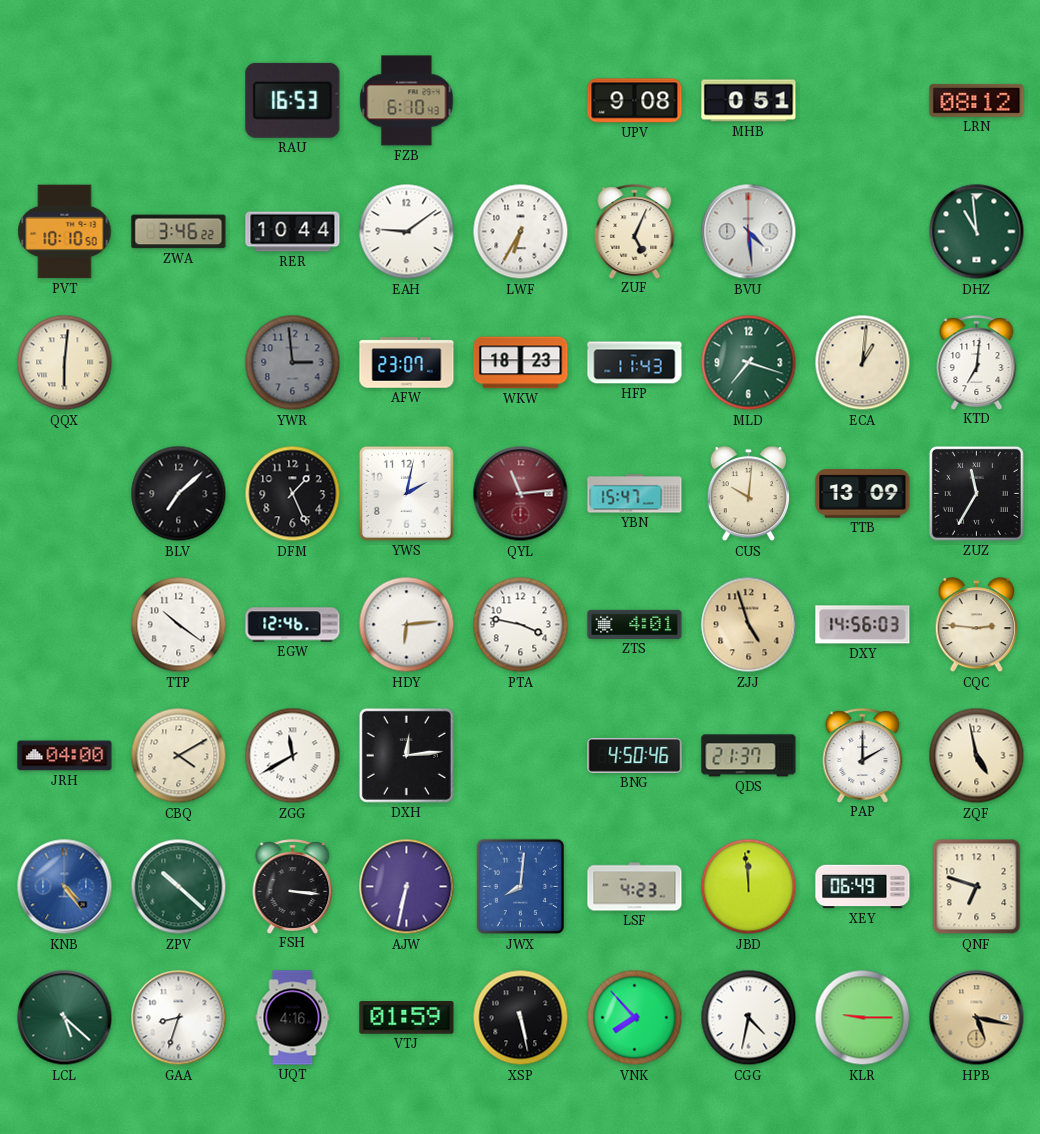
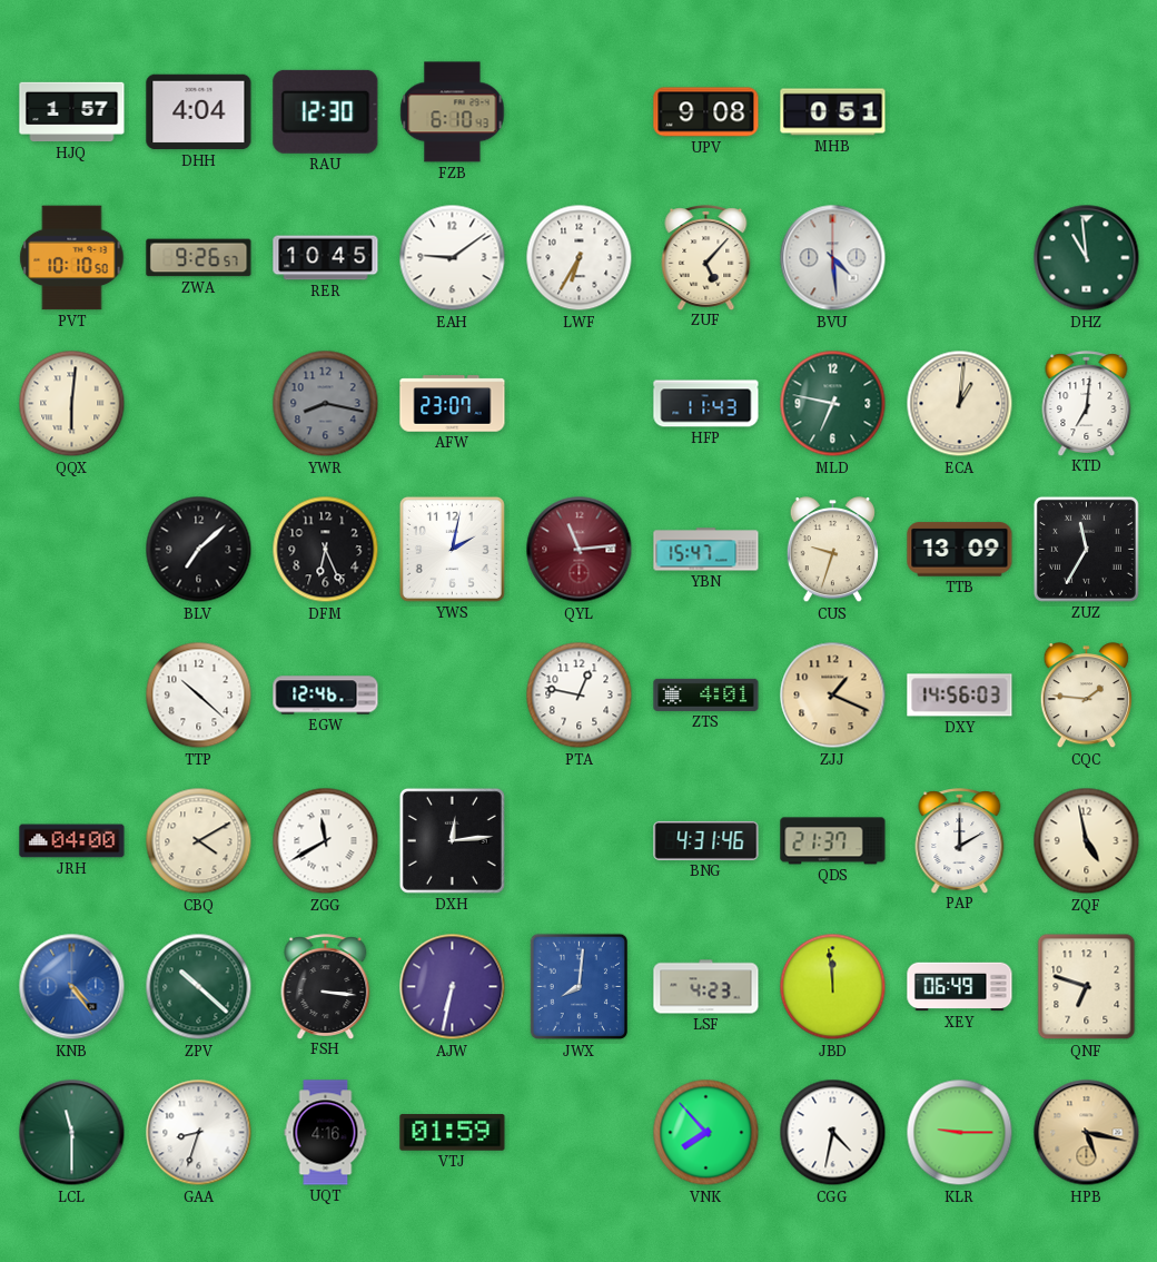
HJQ: none -> 1:57
DHH: none -> 4:04
RAU: 16:53 -> 12:30
LRN: 08:12 -> none
ZWA: 3:46 -> 9:26
RER: 10:44 -> 10:45
ZUF: 5:04 -> 5:07
YWR: 2:59 -> 8:17
WKW: 18:23 -> none
MLD: 7:18 -> 6:47
DFM: 1:26 -> 6:26
CUS: 10:01 -> 9:33
TTP: 10:21 -> 10:22
HDY: 6:14 -> none
PTA: 3:47 -> 12:47
ZJJ: 4:57 -> 1:19
CQC: 2:46 -> 1:46
BNG: 4:50 -> 4:31
LCL: 5:22 -> 11:30
XSP: 5:28 -> none
